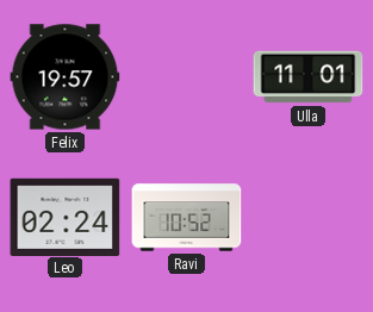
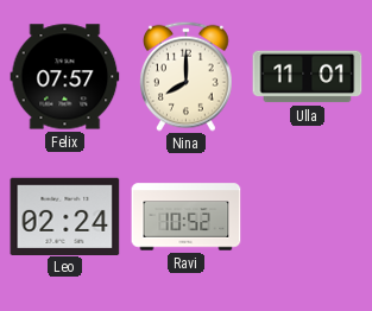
Felix: 19:57 -> 07:57
Nina: none -> 8:00
